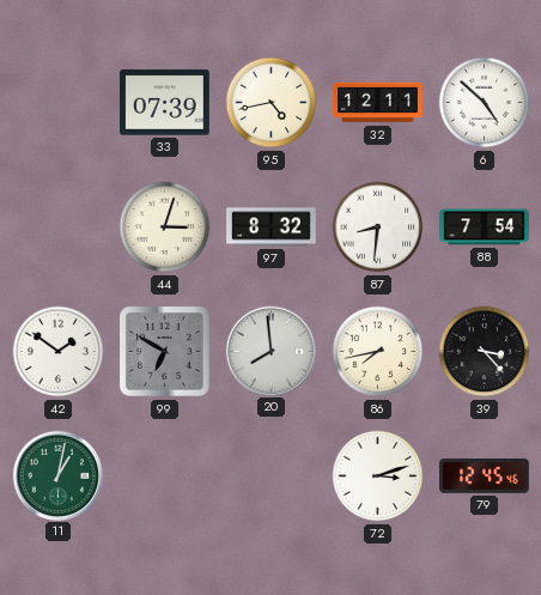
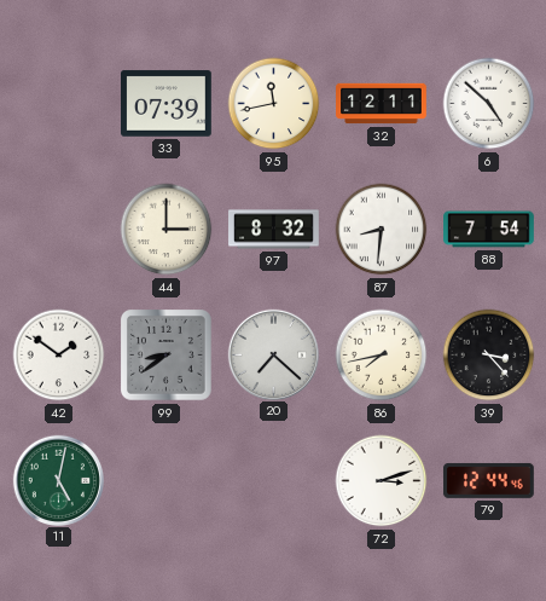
95: 4:43 -> 11:43
44: 3:03 -> 3:00
99: 6:50 -> 8:39
20: 7:59 -> 7:22
11: 1:02 -> 5:02
79: 12:45 -> 12:44
